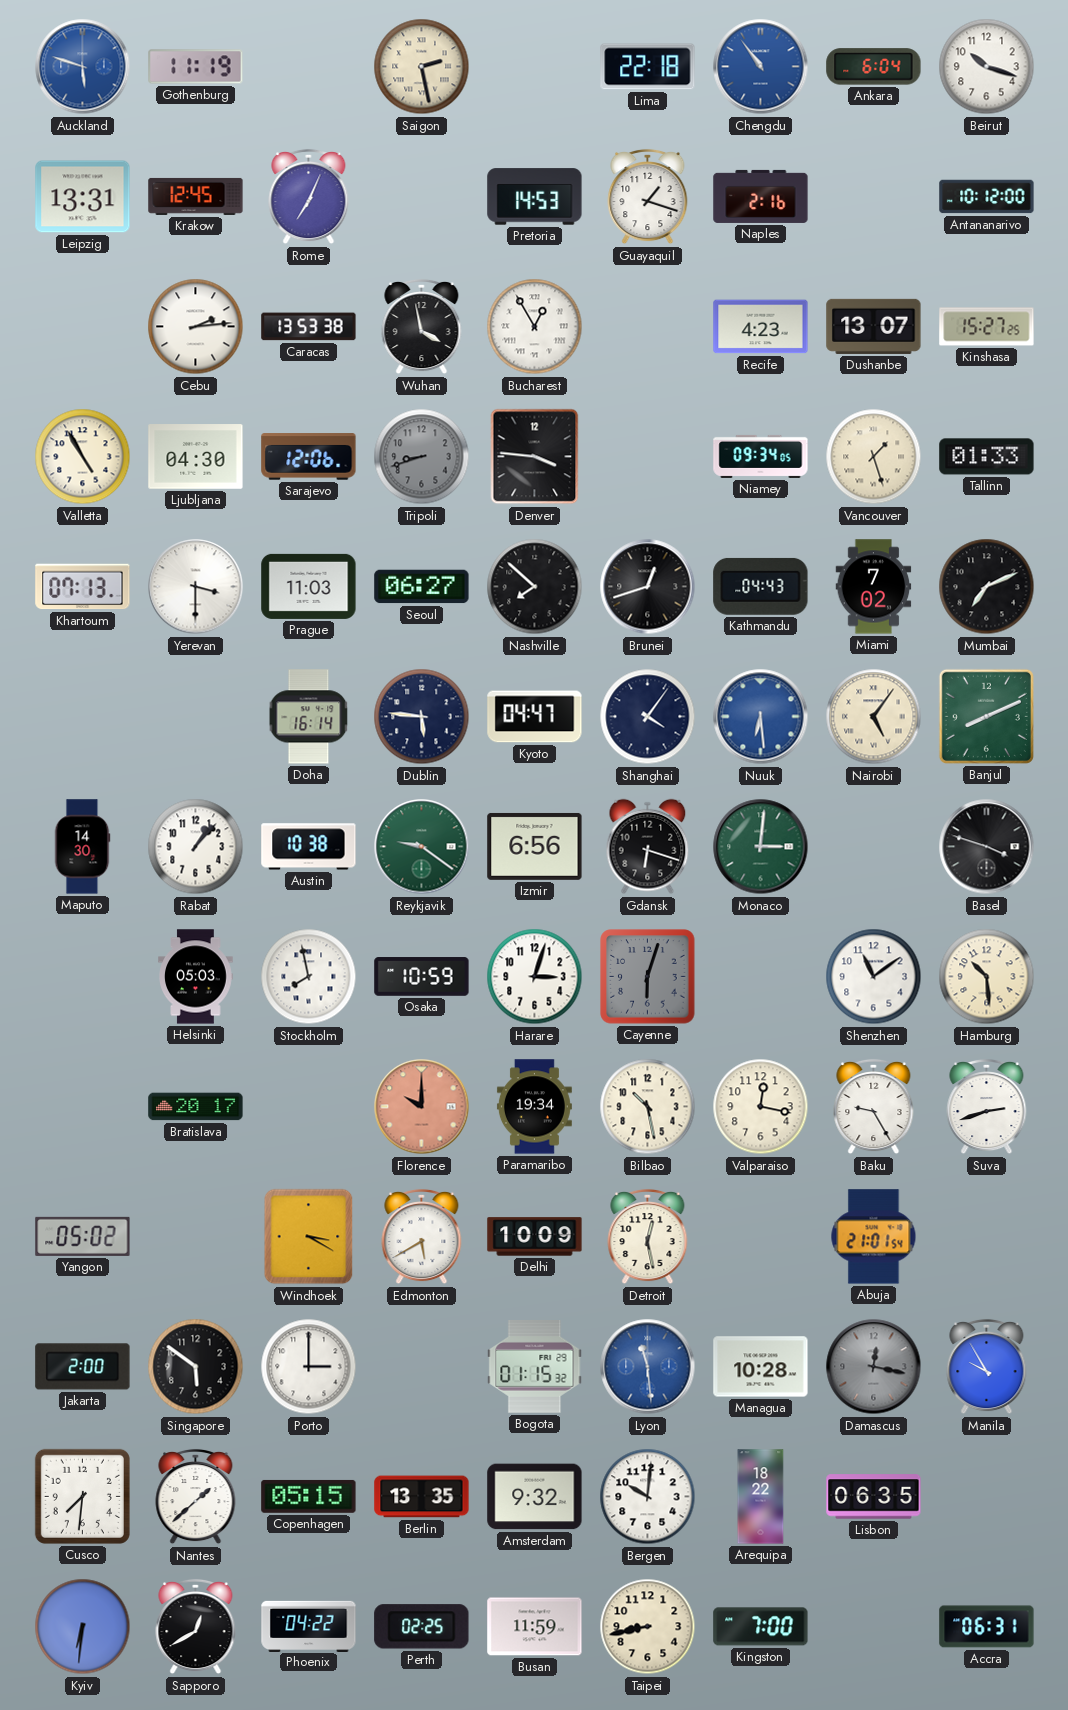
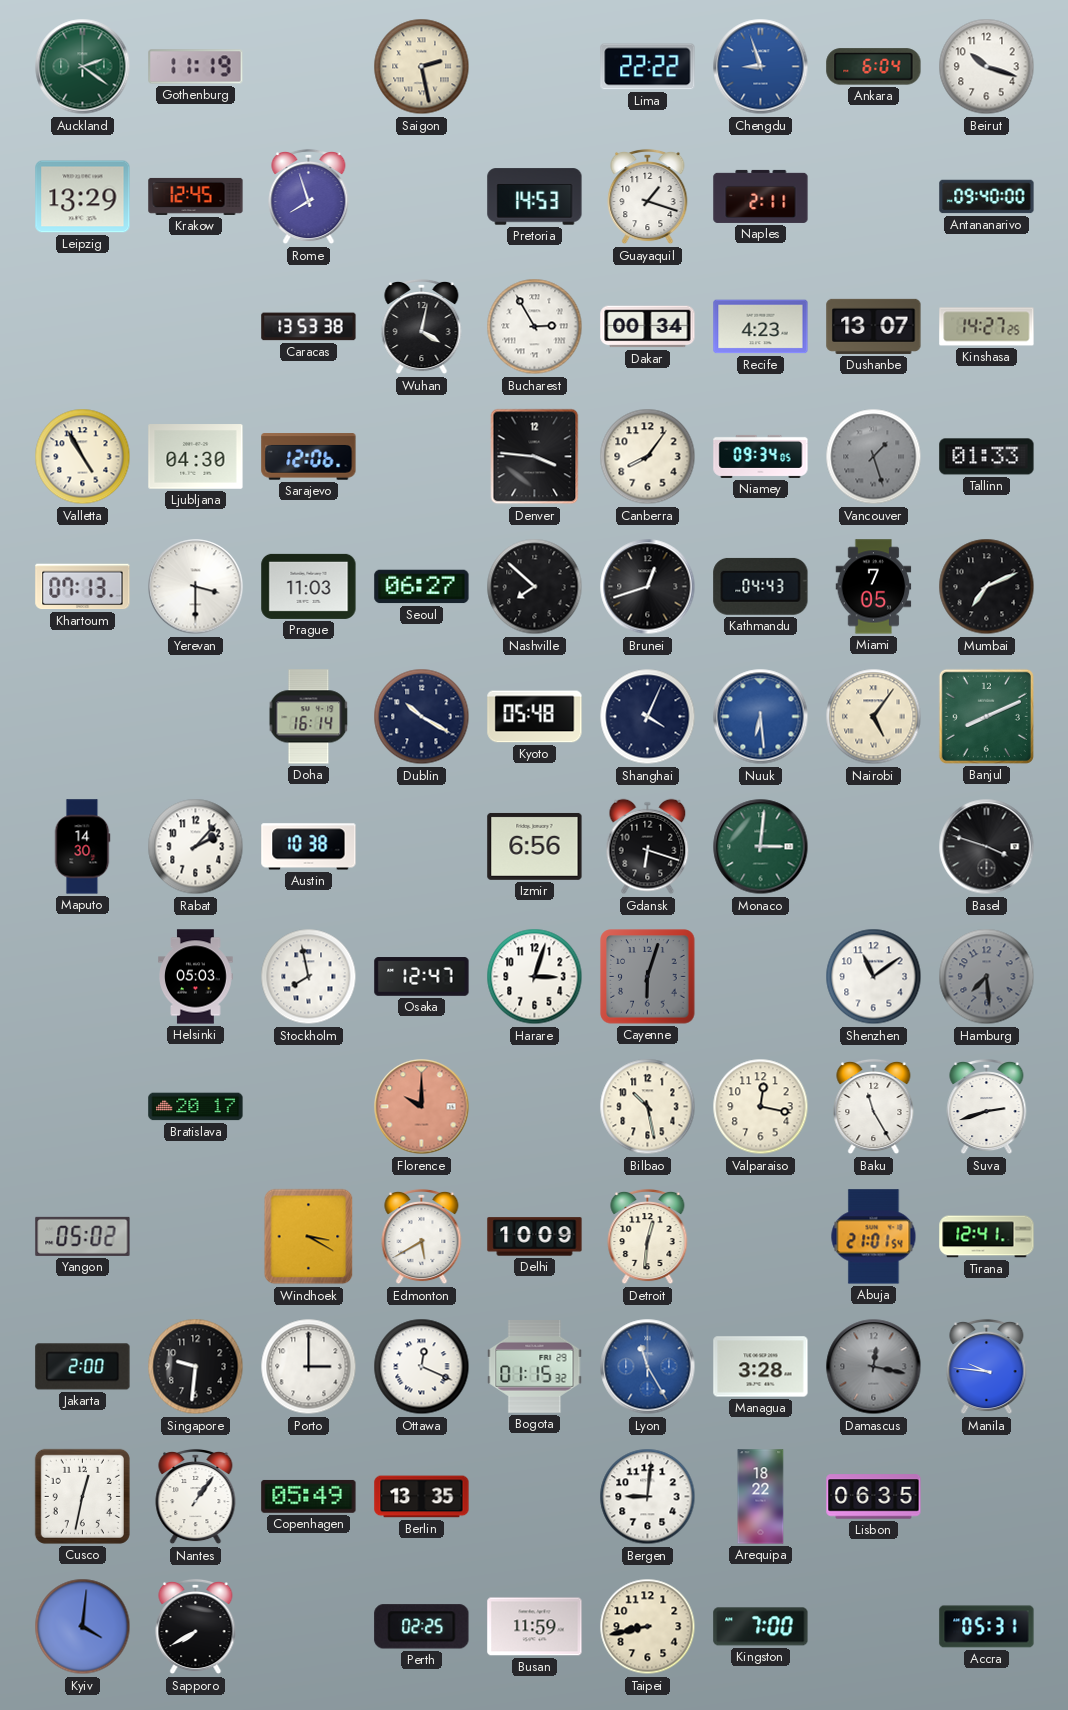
Auckland: 5:48 -> 2:21
Auckland dial: blue -> green
Lima: 22:18 -> 22:22
Chengdu: 10:54 -> 8:57
Leipzig: 13:31 -> 13:29
Rome: 7:04 -> 7:57
Naples: 2:16 -> 2:11
Antananarivo: 10:12 -> 09:40
Cebu: 2:14 -> none
Wuhan: 3:58 -> 4:02
Bucharest: 12:55 -> 2:55
Dakar: none -> 00:34
Kinshasa: 15:27 -> 14:27
Tripoli: 8:42 -> none
Canberra: none -> 8:06
Vancouver dial: cream -> grey
Miami: 7:02 -> 7:05
Dublin: 5:46 -> 10:20
Kyoto: 04:47 -> 05:48
Shanghai: 4:06 -> 4:04
Rabat: 1:07 -> 2:07
Reykjavik: 9:21 -> none
Osaka: 10:59 -> 12:47
Hamburg: 10:29 -> 7:29
Hamburg dial: cream -> grey
Paramaribo: 19:34 -> none
Baku: 9:25 -> 11:25
Detroit: 12:28 -> 12:31
Tirana: none -> 12:41
Singapore: 5:51 -> 9:31
Ottawa: none -> 12:19
Lyon: 11:29 -> 11:25
Managua: 10:28 -> 3:28
Manila: 9:55 -> 9:46
Cusco: 7:31 -> 12:32
Nantes: 1:38 -> 1:06
Copenhagen: 05:15 -> 05:49
Amsterdam: 9:32 -> none
Bergen: 10:01 -> 9:01
Kyiv: 6:31 -> 4:01
Sapporo: 12:40 -> 7:40
Phoenix: 04:22 -> none
Accra: 06:31 -> 05:31
